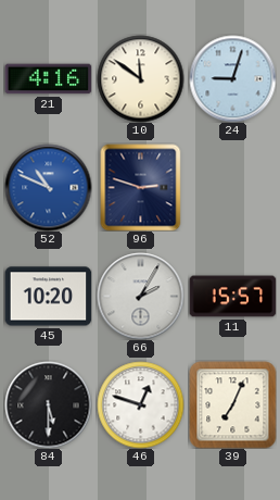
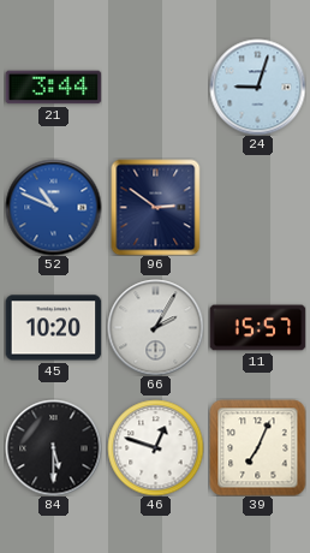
21: 4:16 -> 3:44
10: 11:51 -> none
96: 2:48 -> 2:51
